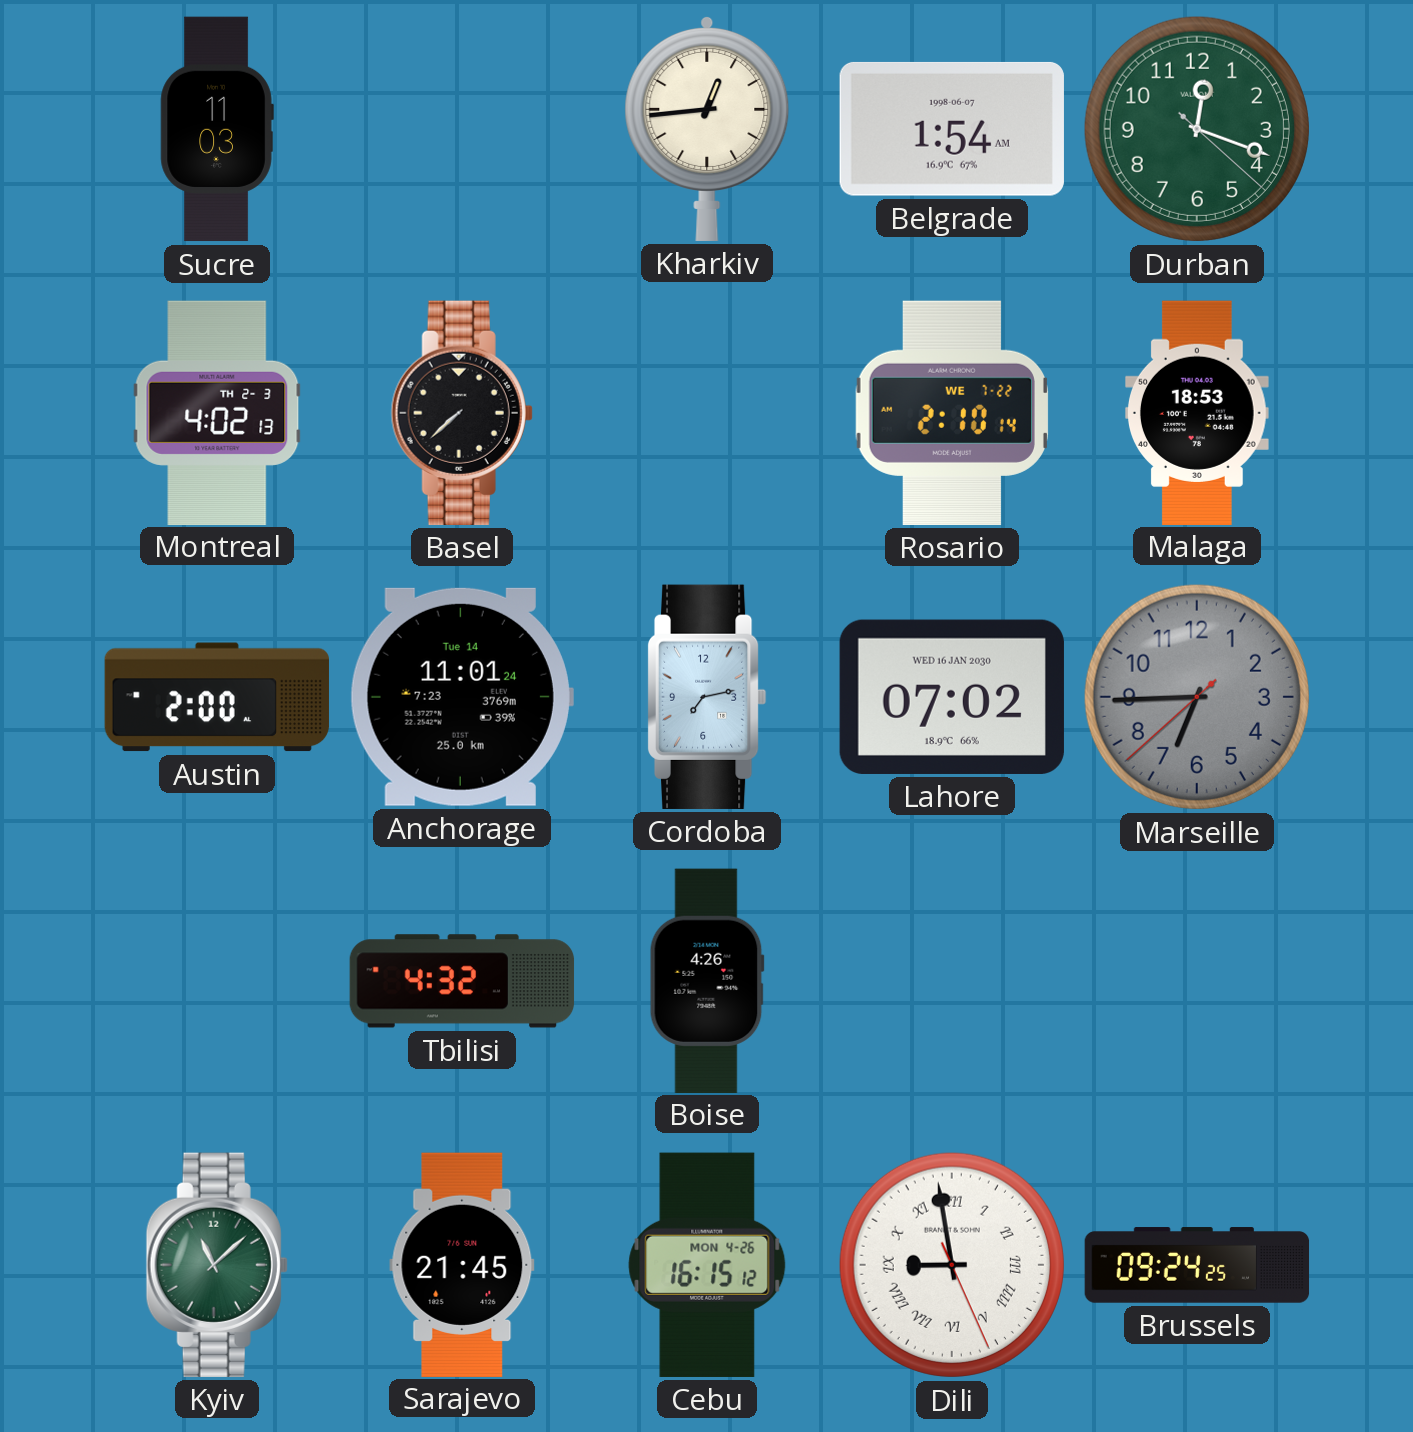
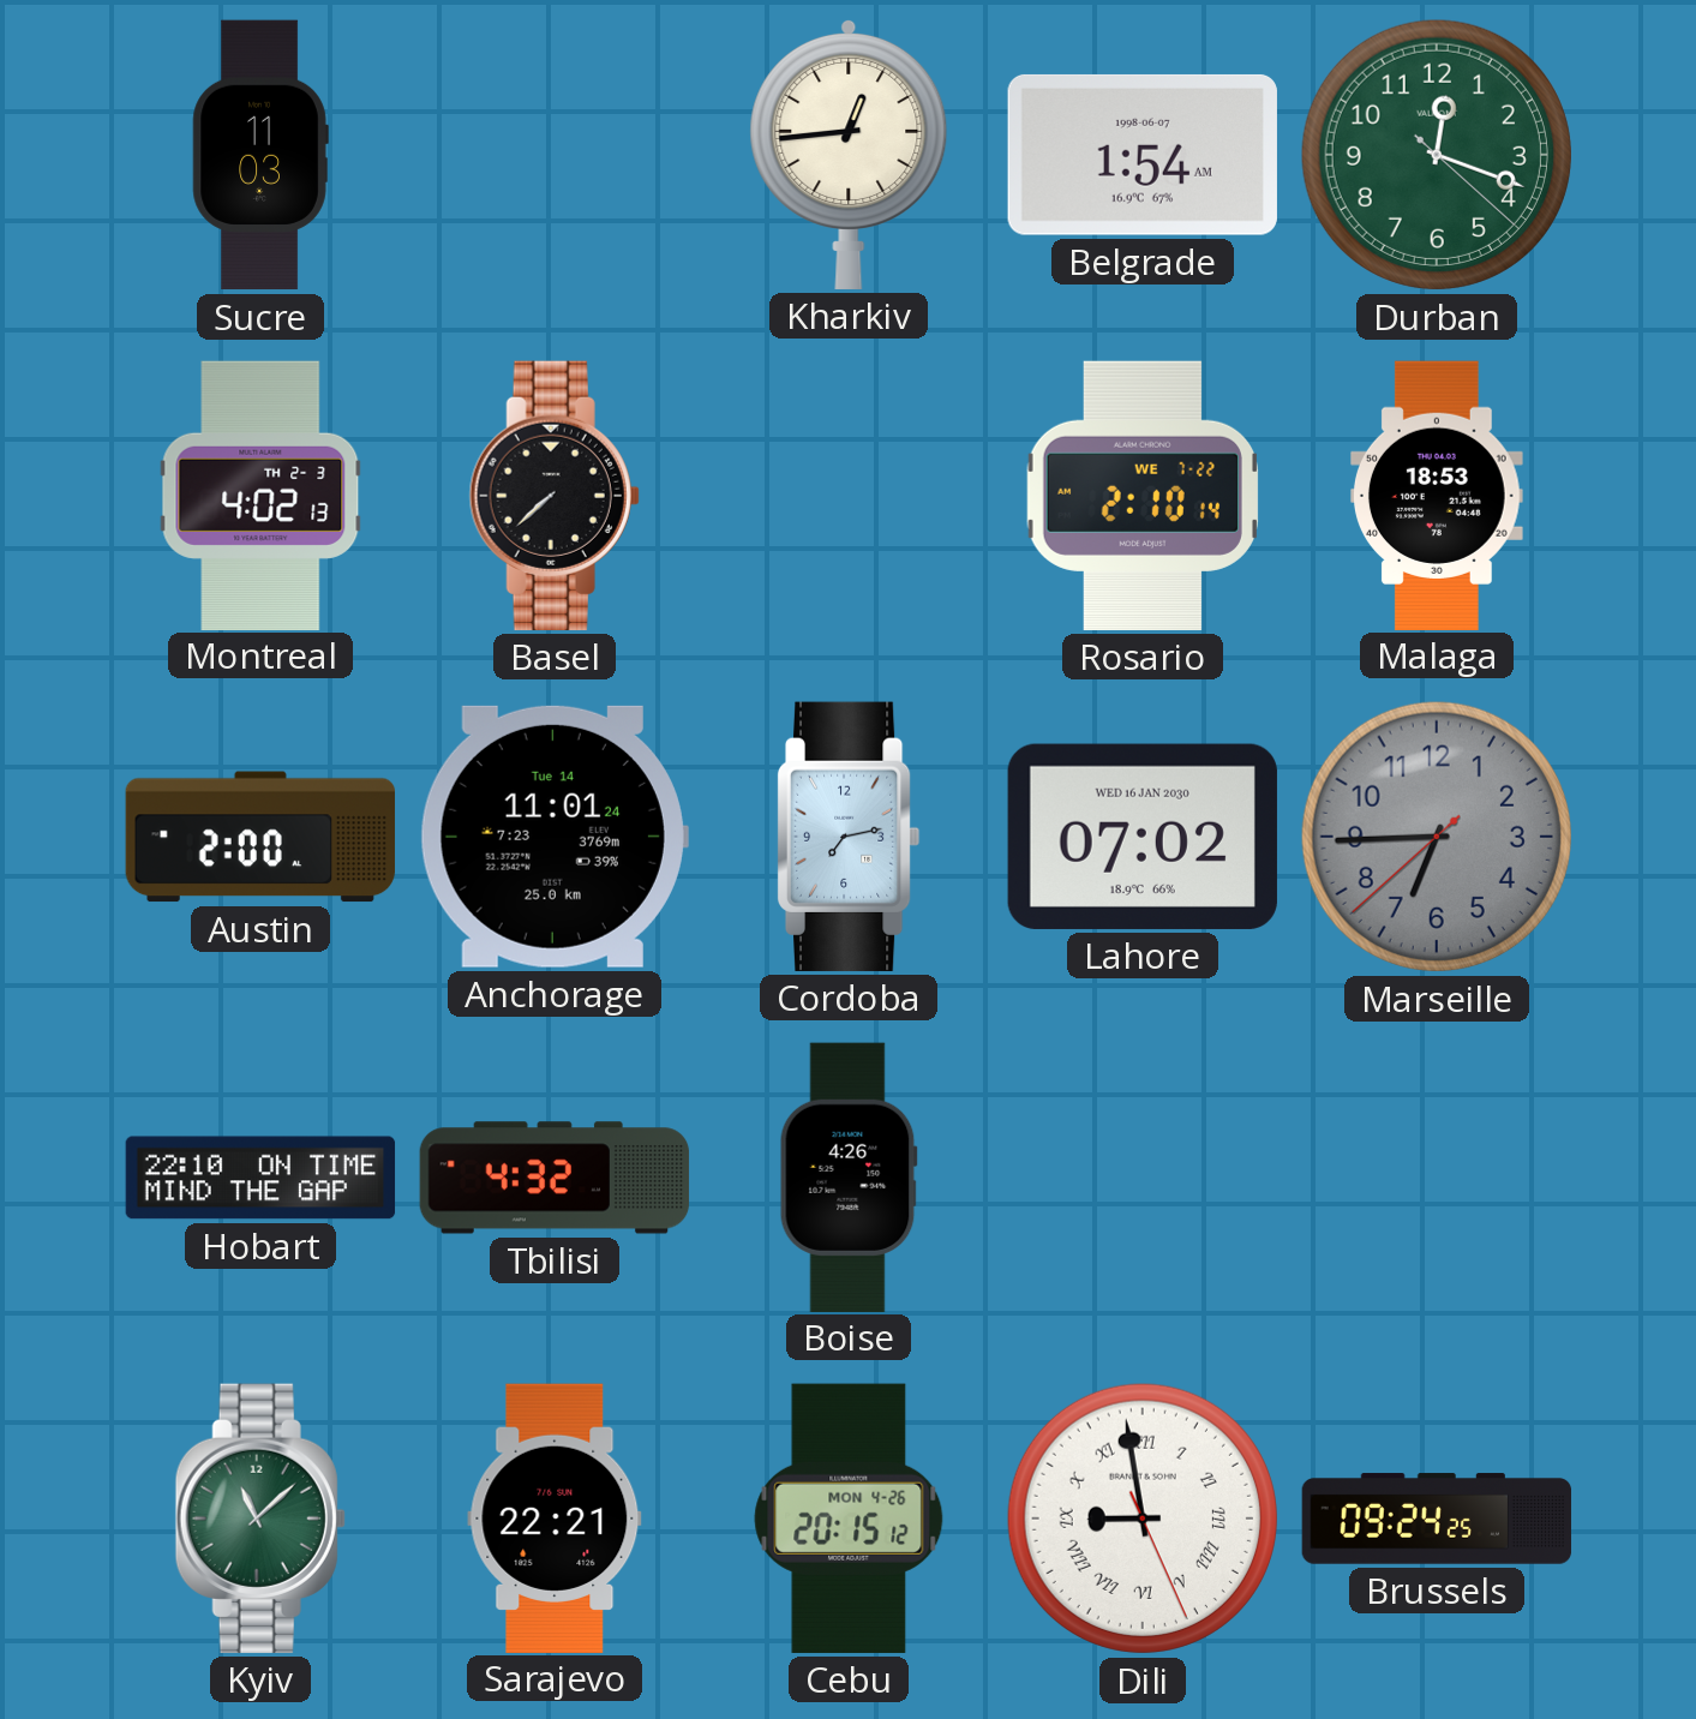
Hobart: none -> 22:10
Sarajevo: 21:45 -> 22:21
Cebu: 16:15 -> 20:15
